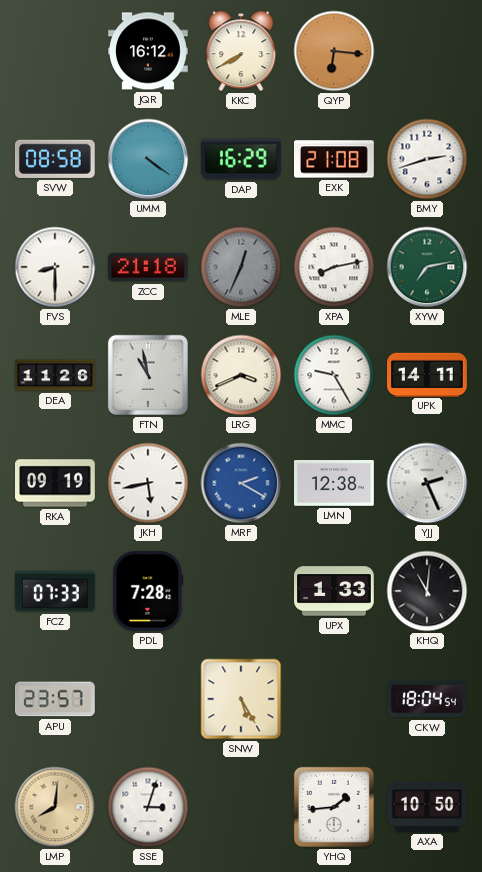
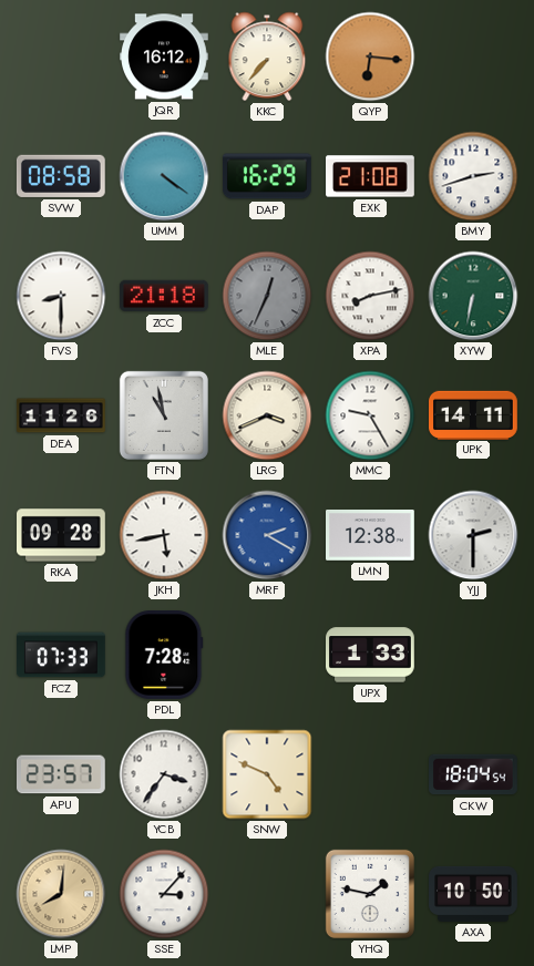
KKC: 7:40 -> 7:37
XYW: 7:13 -> 6:32
RKA: 09:19 -> 09:28
YJJ: 2:26 -> 2:30
KHQ: 11:01 -> none
YCB: none -> 3:36
SNW: 5:25 -> 4:49
SSE: 3:03 -> 3:07
YHQ: 1:44 -> 1:47
